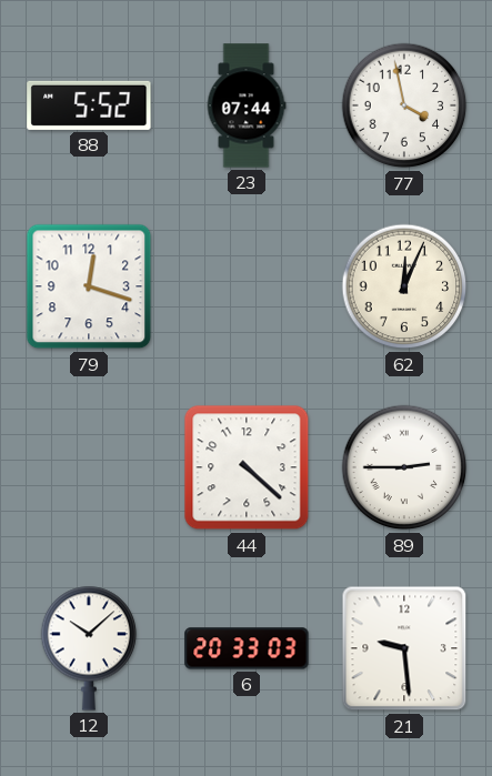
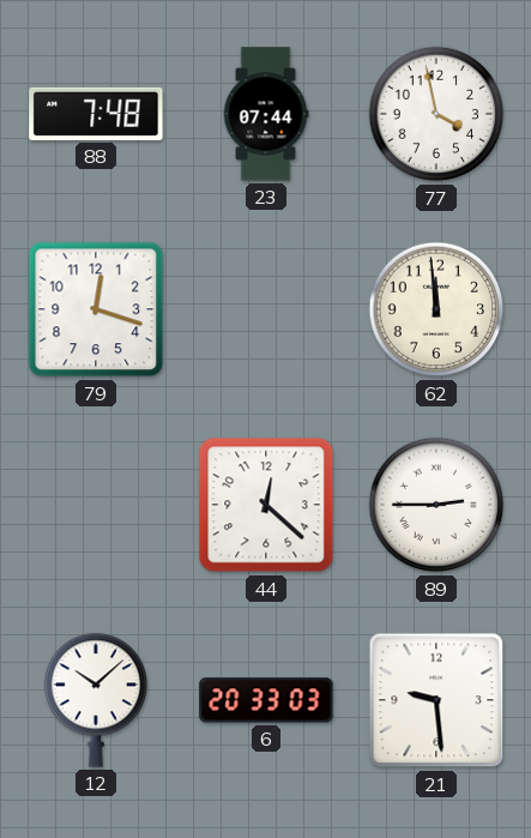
88: 5:52 -> 7:48
62: 12:04 -> 11:59
44: 4:22 -> 12:22
